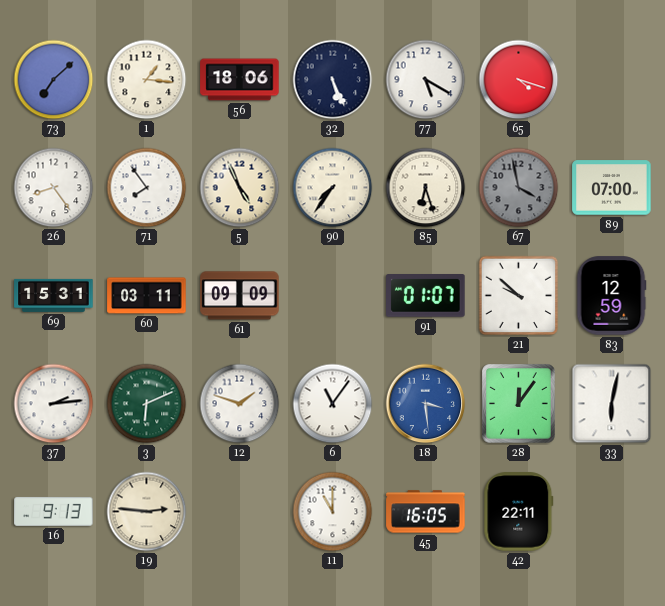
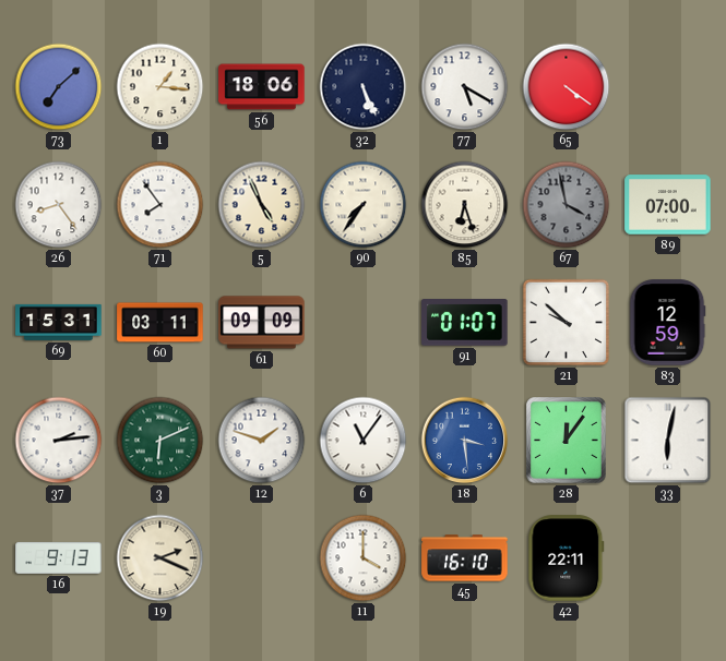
65: 4:18 -> 4:21
19: 2:46 -> 2:19
11: 11:00 -> 4:00
45: 16:05 -> 16:10
